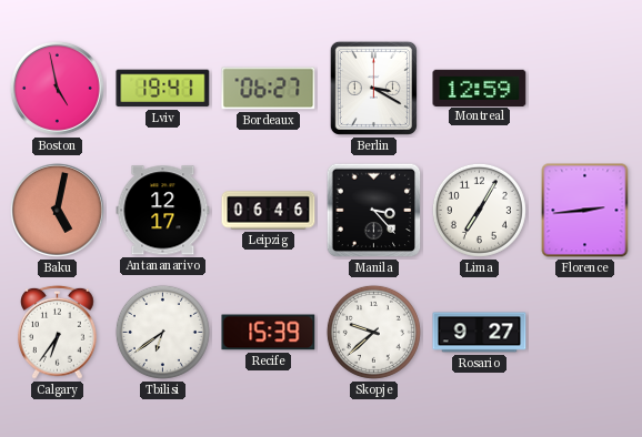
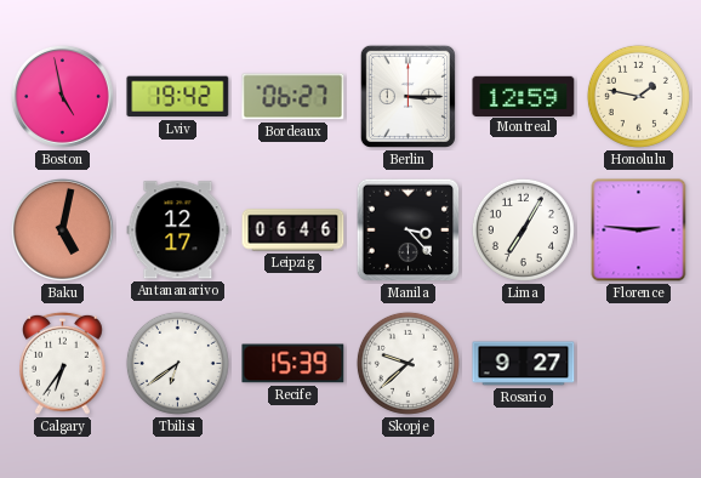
Lviv: 19:41 -> 19:42
Berlin: 3:20 -> 3:15
Honolulu: none -> 1:47
Florence: 2:44 -> 2:46
